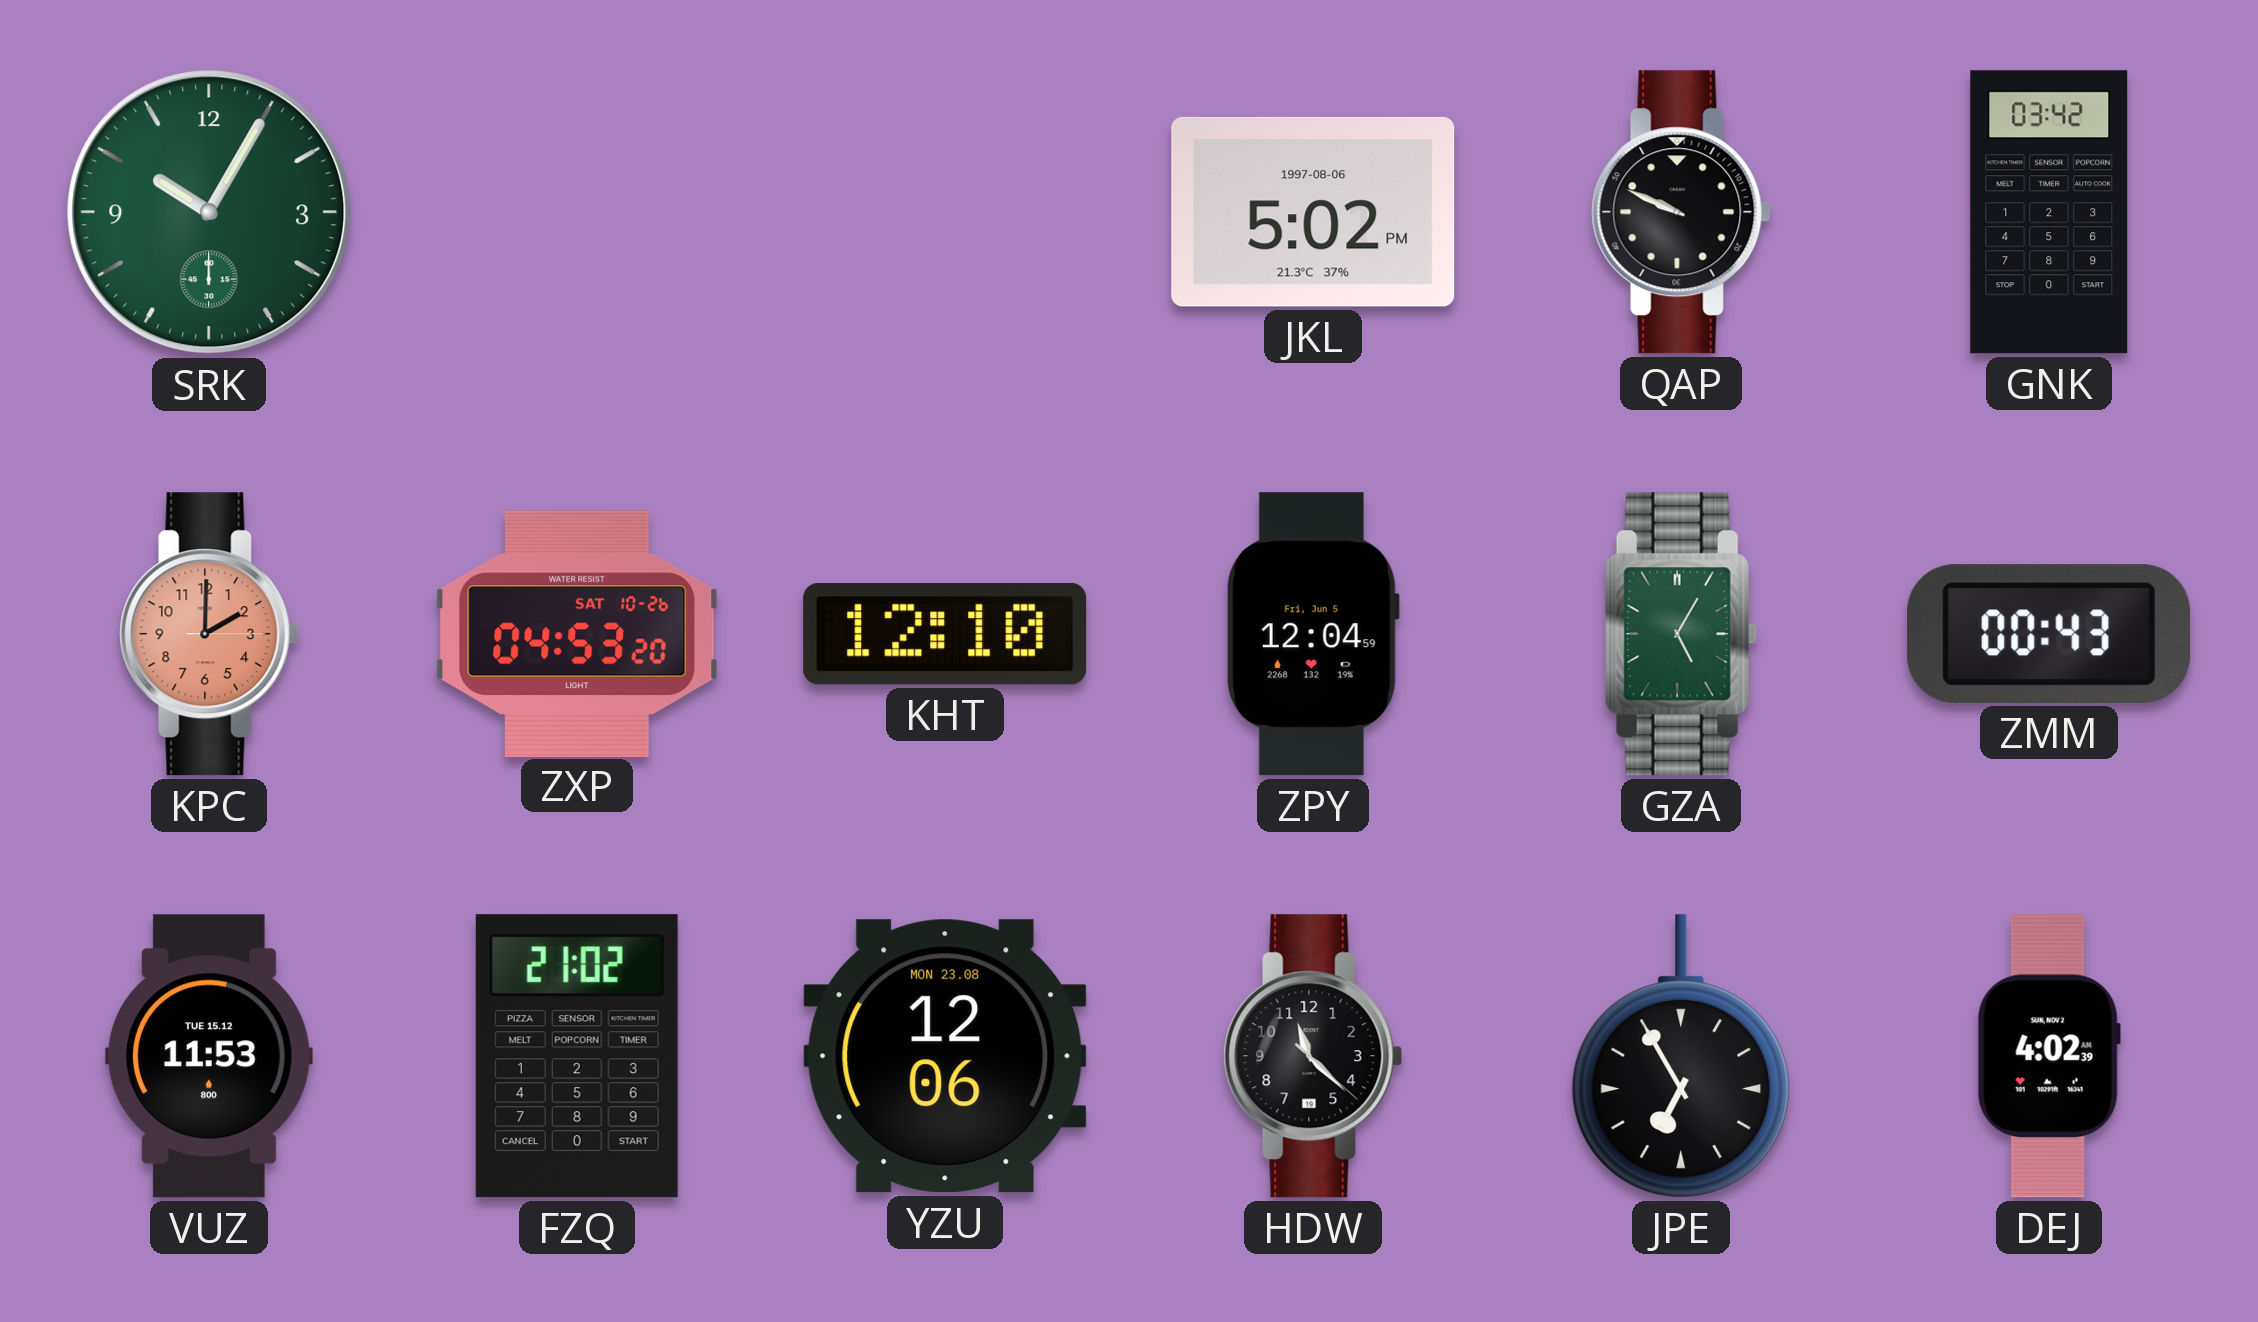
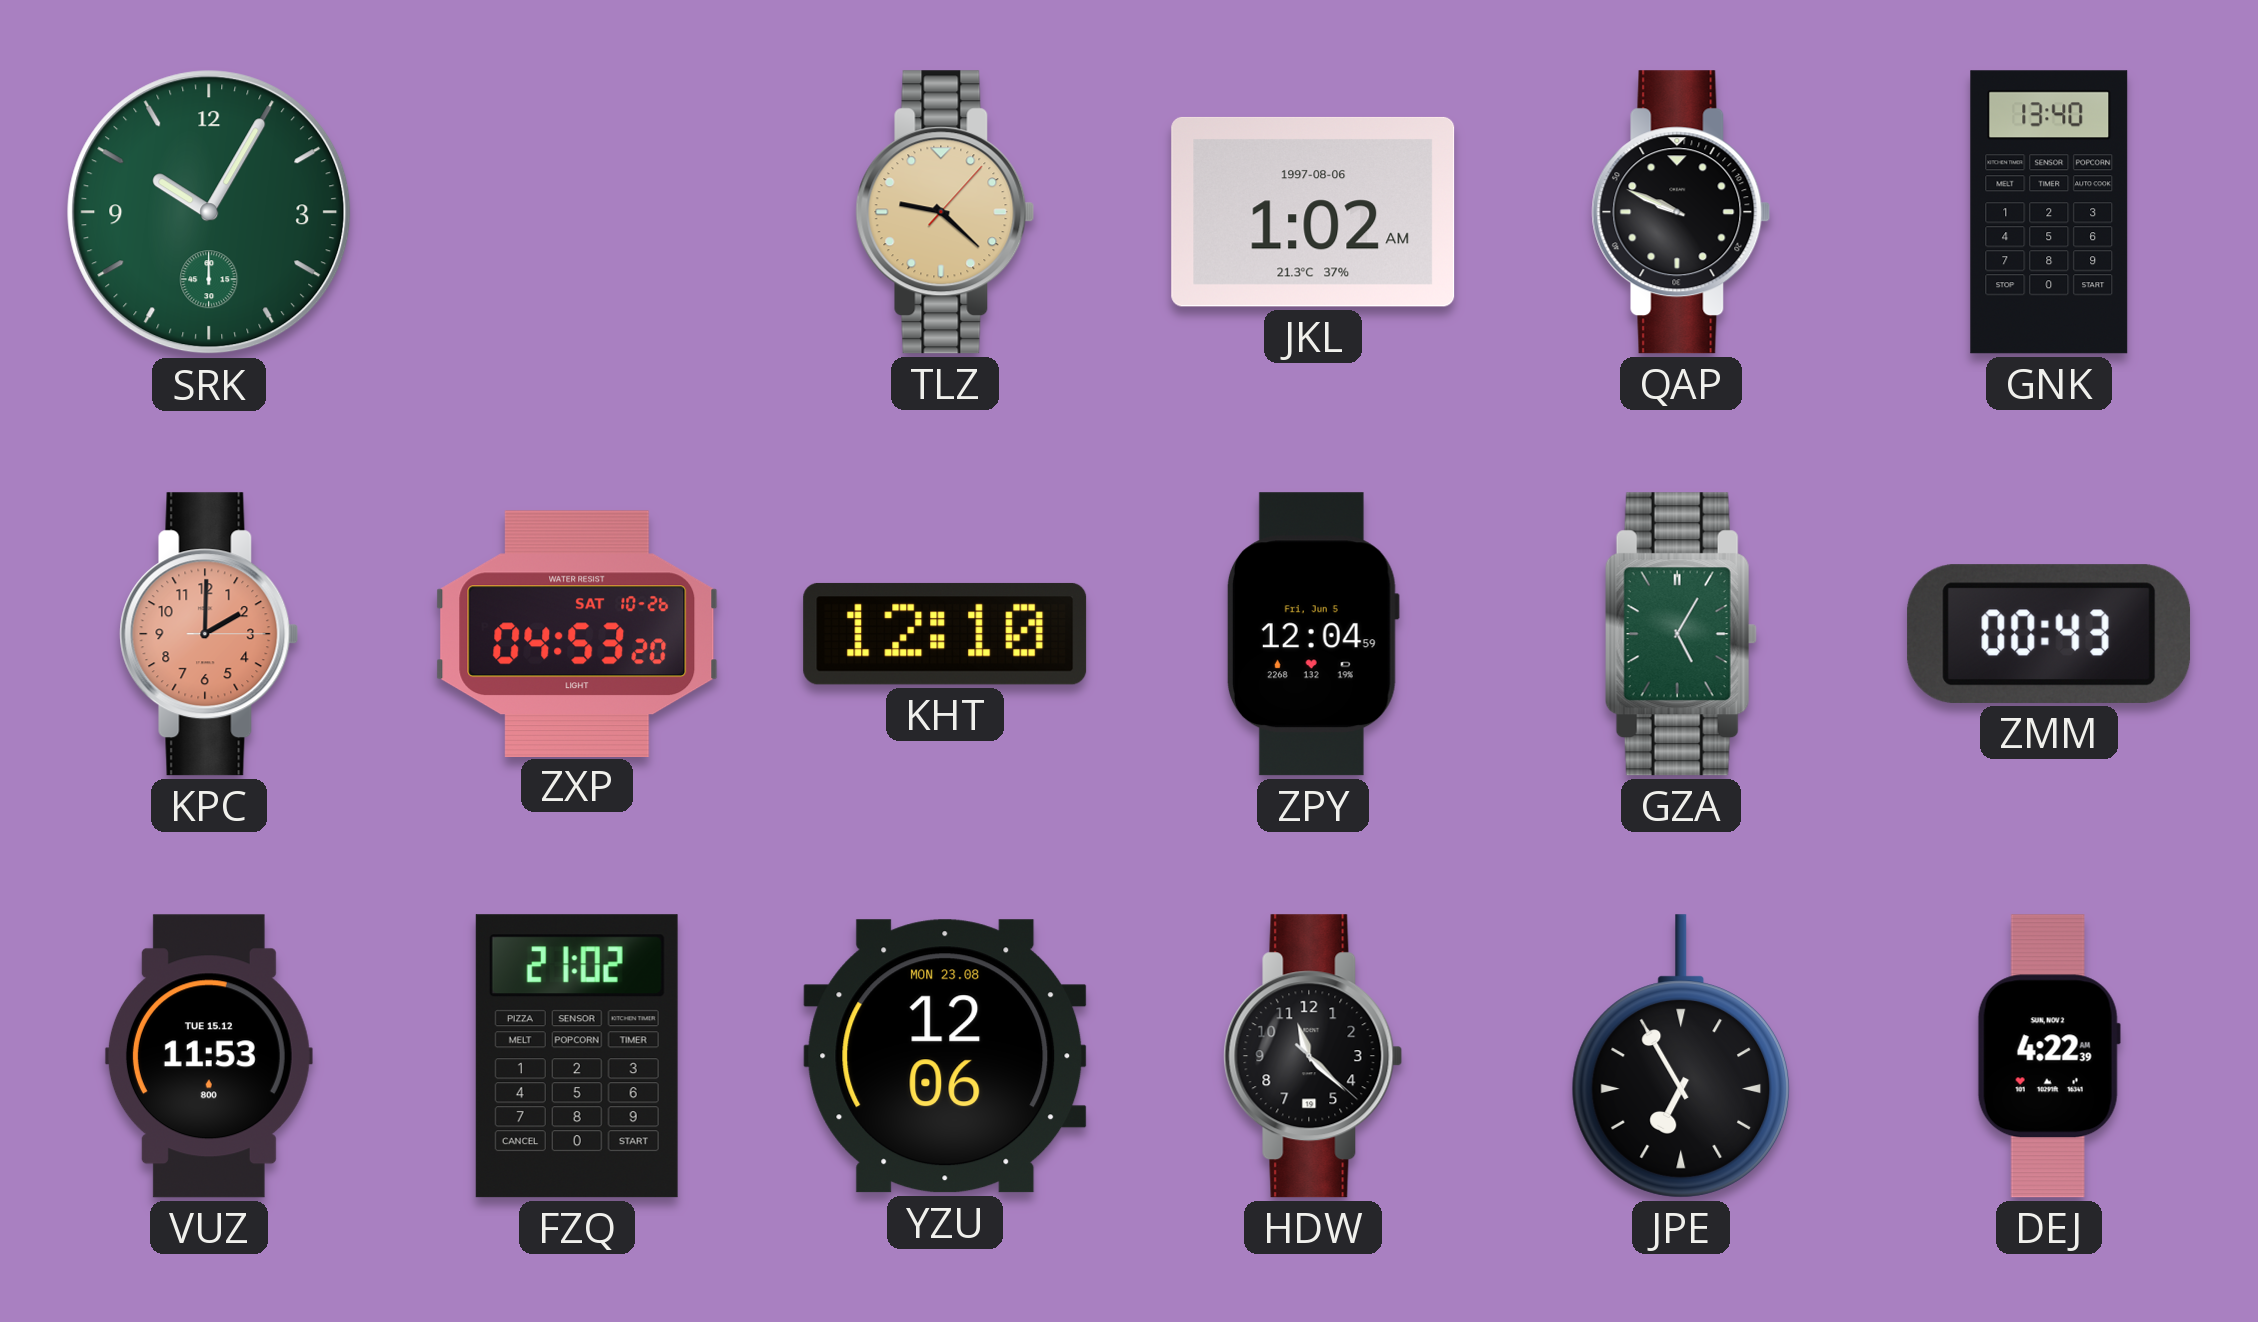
TLZ: none -> 9:22
JKL: 5:02 -> 1:02
GNK: 03:42 -> 13:40
DEJ: 4:02 -> 4:22
